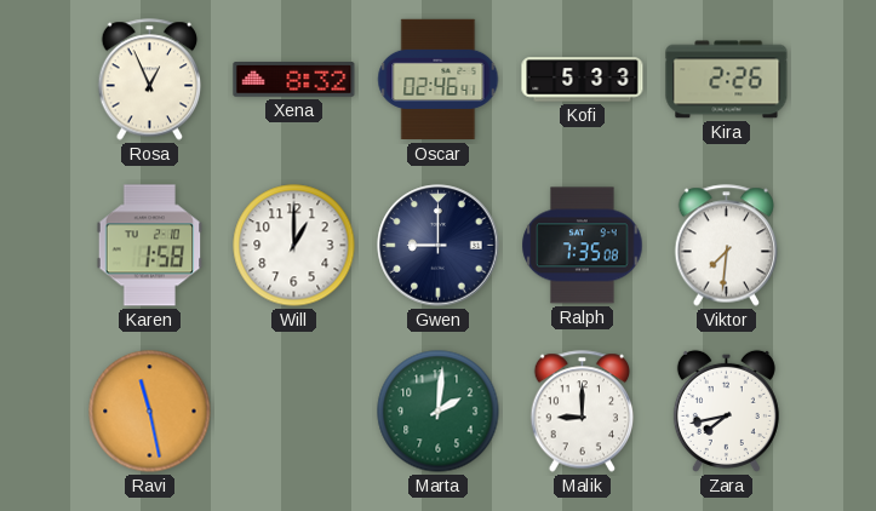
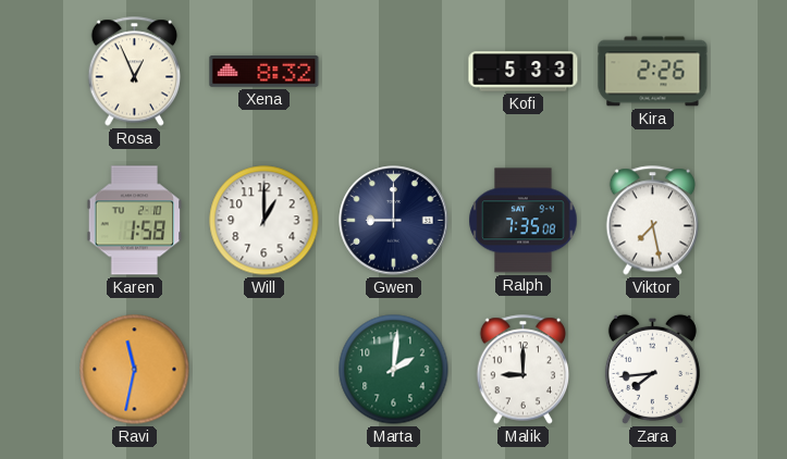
Oscar: 02:46 -> none
Viktor: 7:31 -> 7:28
Ravi: 11:28 -> 11:32
Zara: 7:43 -> 7:44
